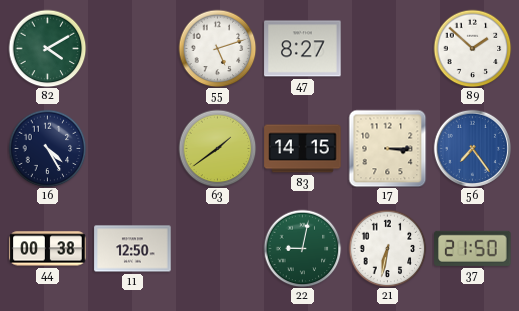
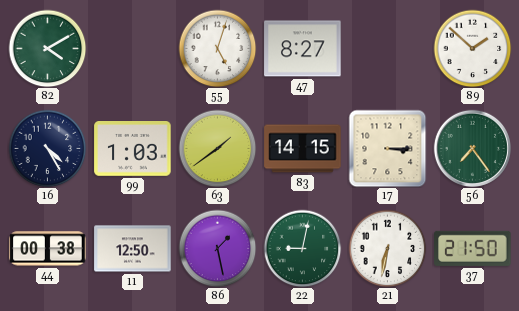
55: 5:12 -> 5:03
99: none -> 1:03
56 dial: blue -> green
86: none -> 1:28
